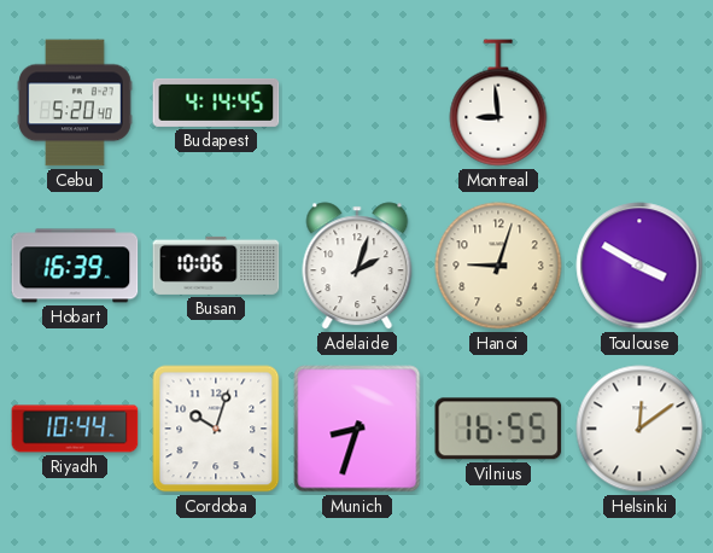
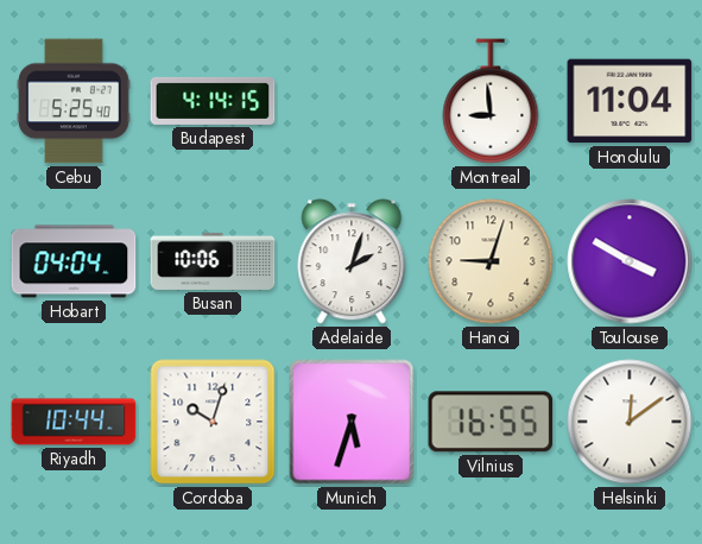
Cebu: 5:20 -> 5:25
Budapest: 4:14:45 -> 4:14:15
Honolulu: none -> 11:04
Hobart: 16:39 -> 04:04
Munich: 8:33 -> 5:33
